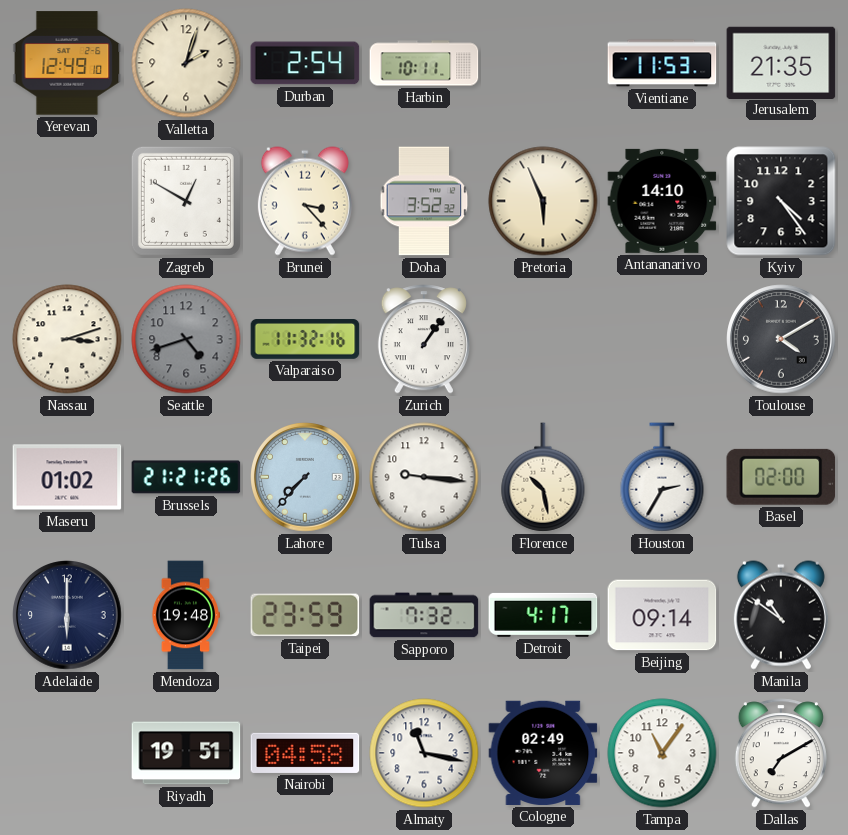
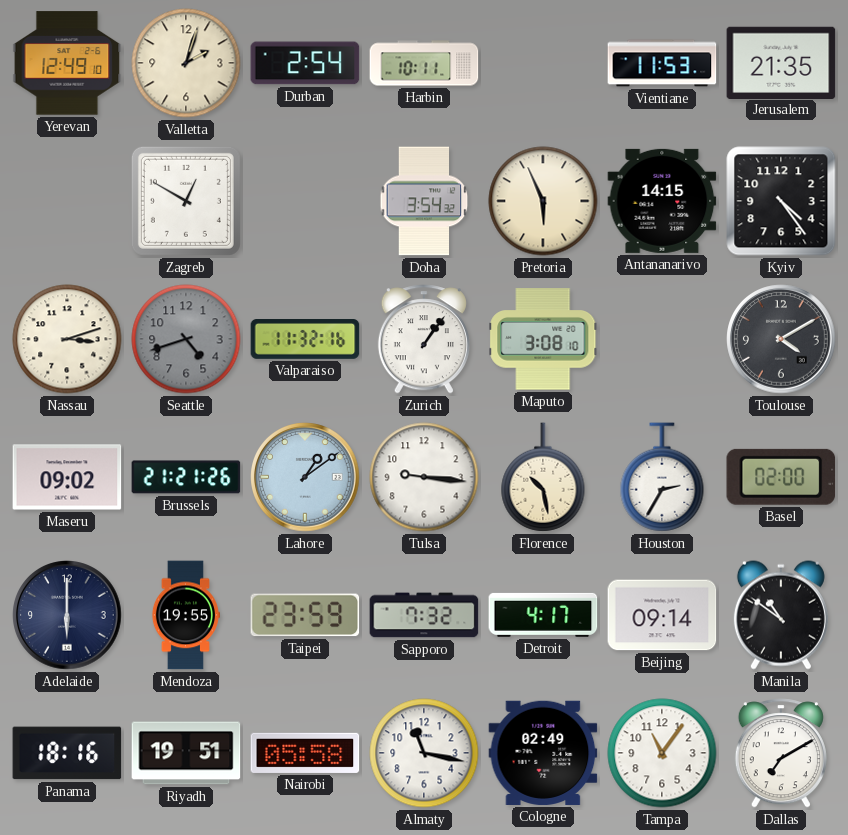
Brunei: 3:23 -> none
Doha: 3:52 -> 3:54
Antananarivo: 14:10 -> 14:15
Maputo: none -> 3:08
Maseru: 01:02 -> 09:02
Lahore: 7:37 -> 1:09
Mendoza: 19:48 -> 19:55
Panama: none -> 18:16
Nairobi: 04:58 -> 05:58
